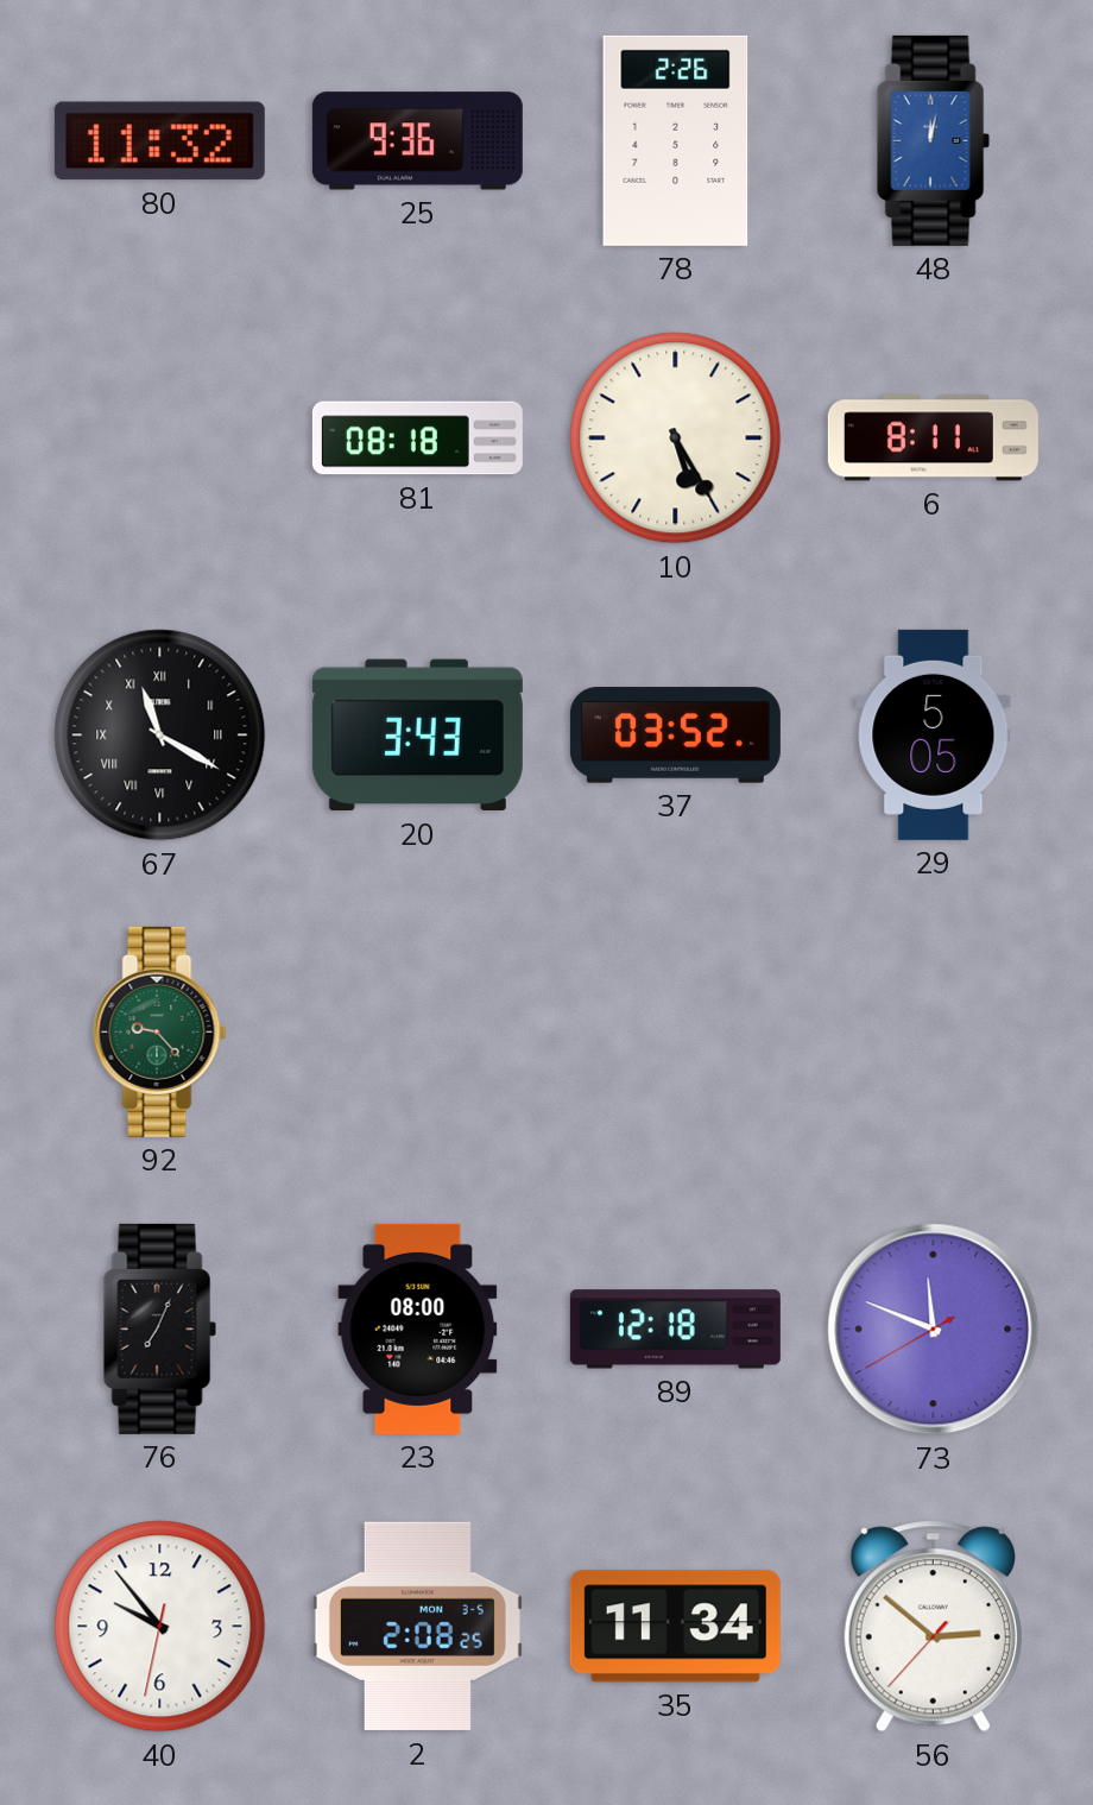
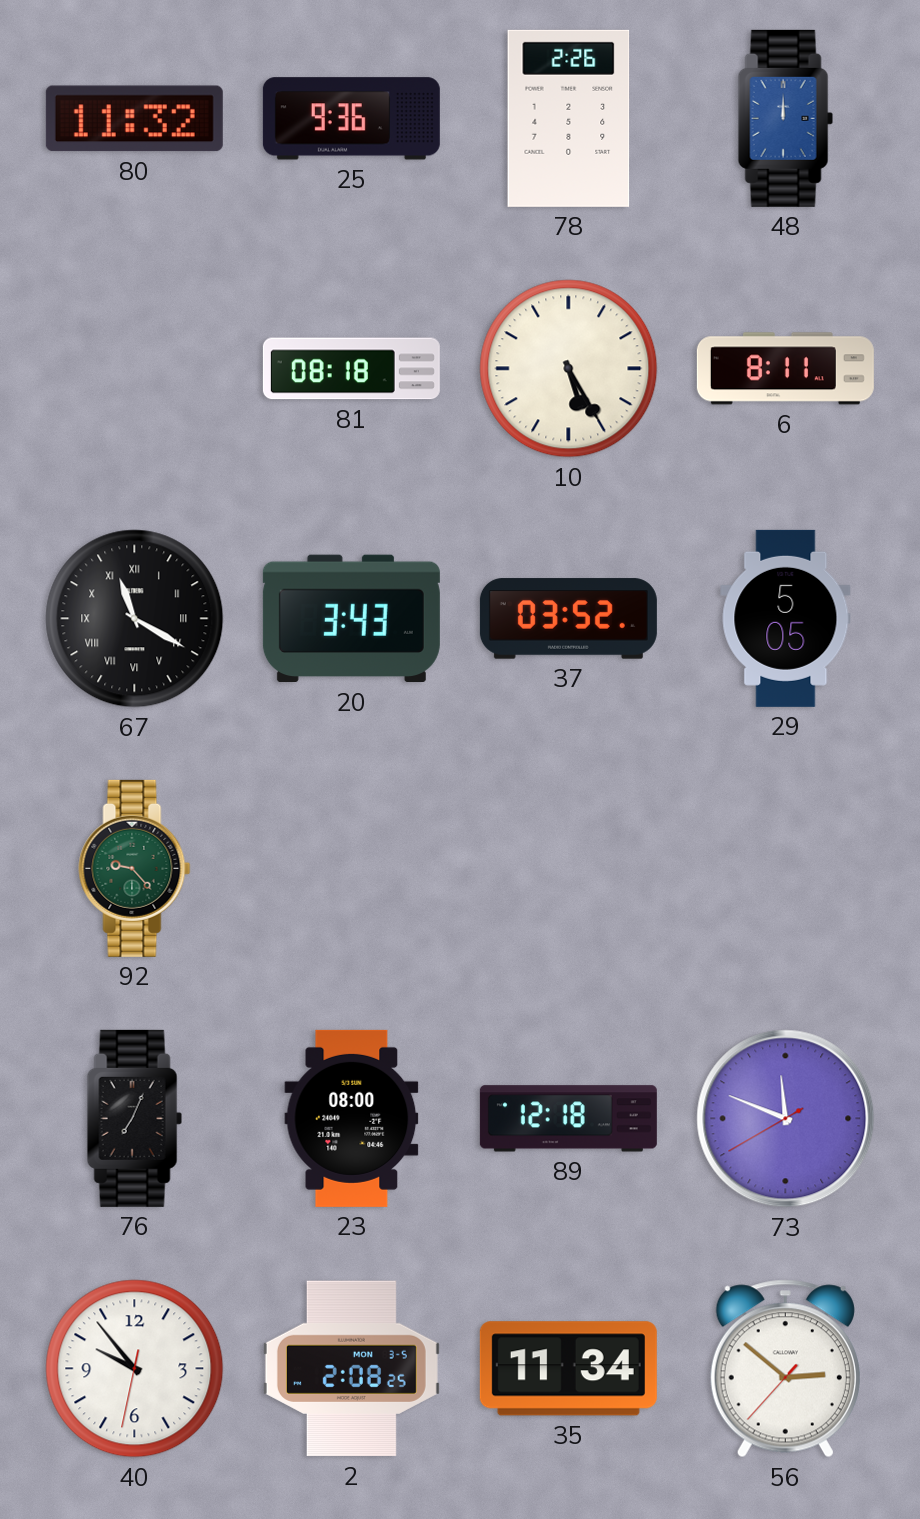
48: 12:02 -> 12:00
